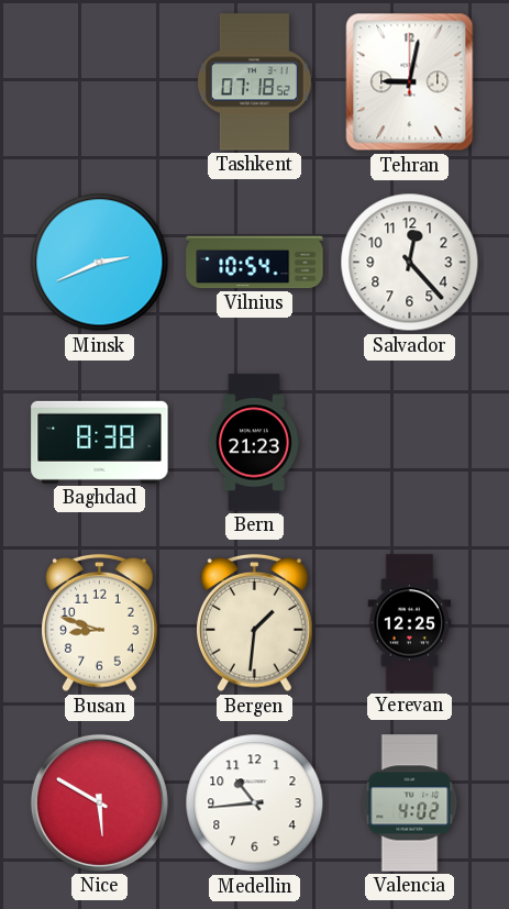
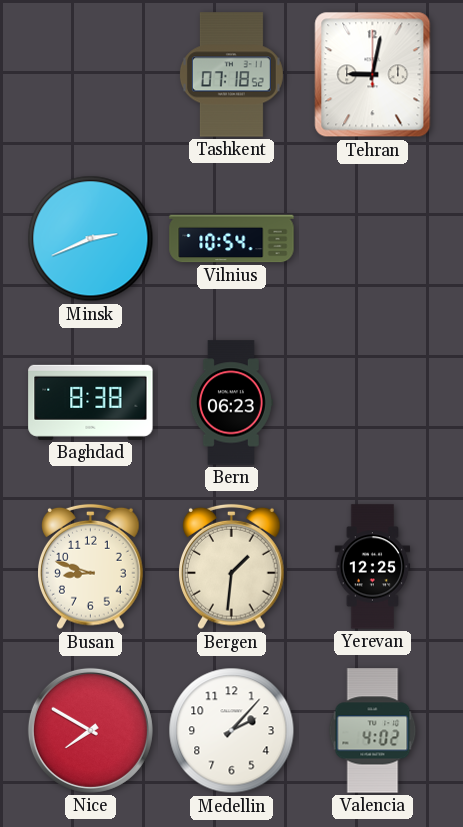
Salvador: 12:23 -> none
Bern: 21:23 -> 06:23
Nice: 5:50 -> 7:50
Medellin: 10:44 -> 2:07
